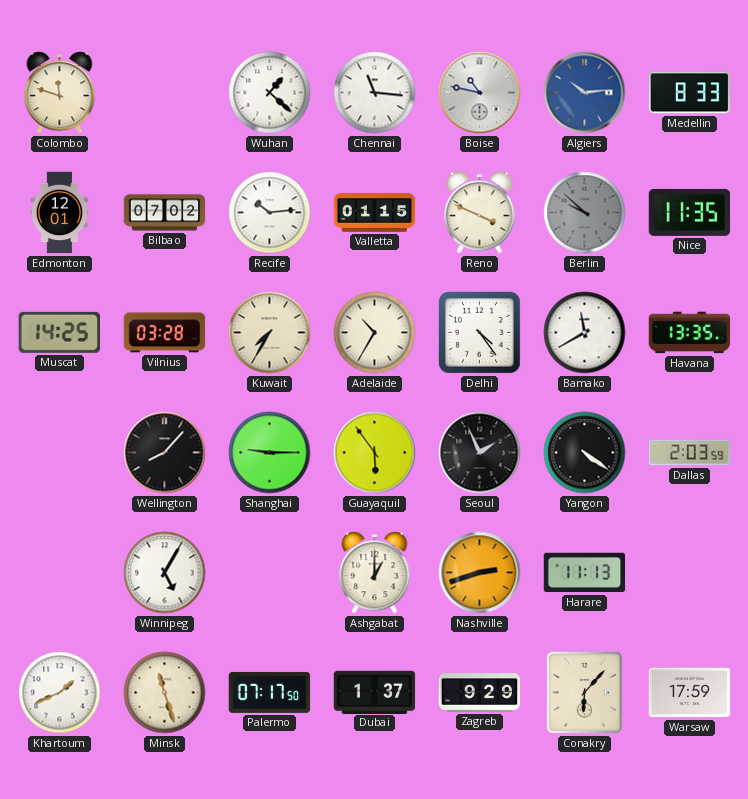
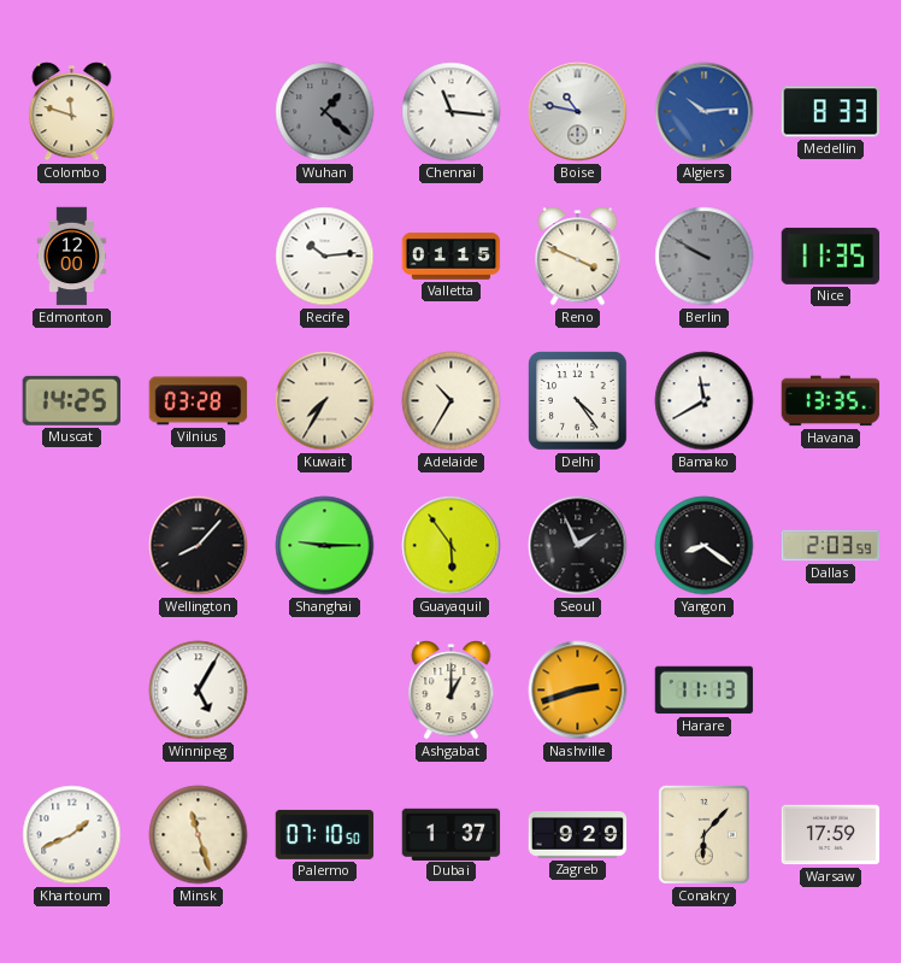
Wuhan dial: white -> grey
Edmonton: 12:01 -> 12:00
Bilbao: 07:02 -> none
Berlin: 9:52 -> 9:50
Yangon: 4:21 -> 8:21
Palermo: 07:17 -> 07:10
